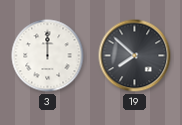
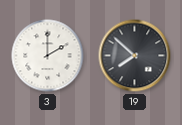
3: 12:00 -> 2:00
